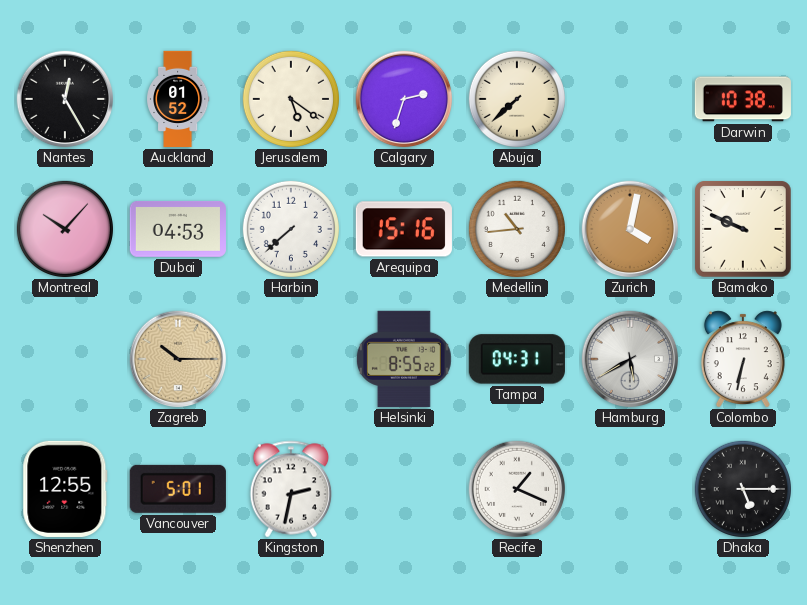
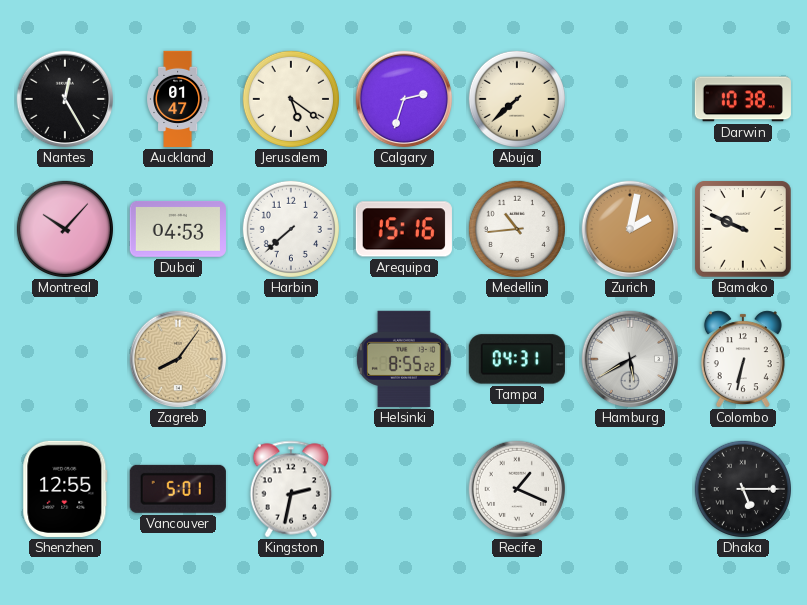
Auckland: 01:52 -> 01:47
Zurich: 4:02 -> 2:02
Zagreb: 10:15 -> 8:06
